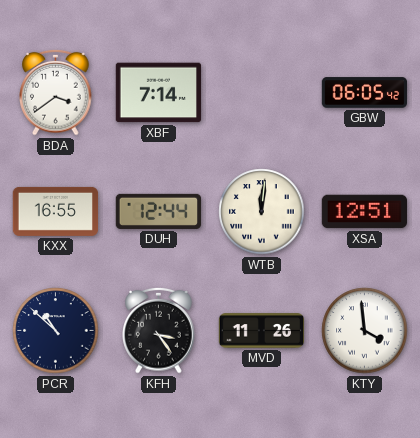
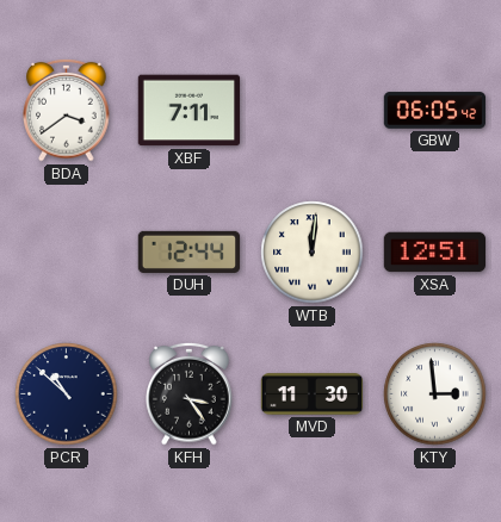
XBF: 7:14 -> 7:11
KXX: 16:55 -> none
MVD: 11:26 -> 11:30
KTY: 3:59 -> 2:59
